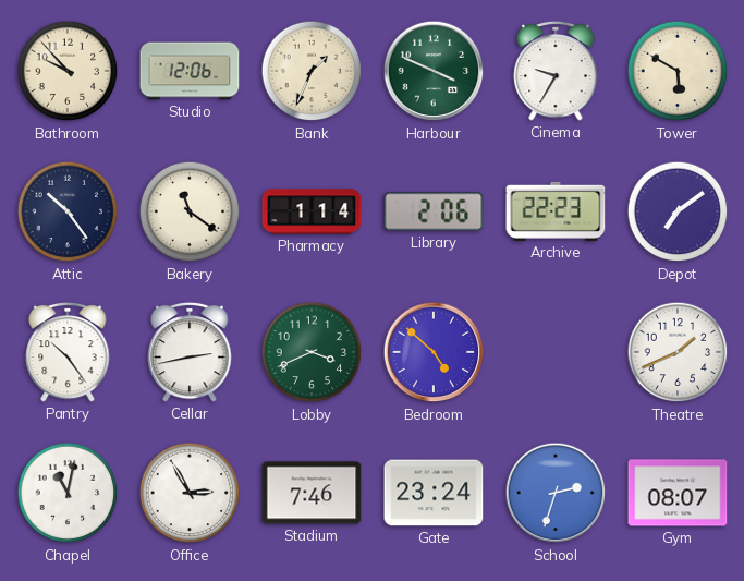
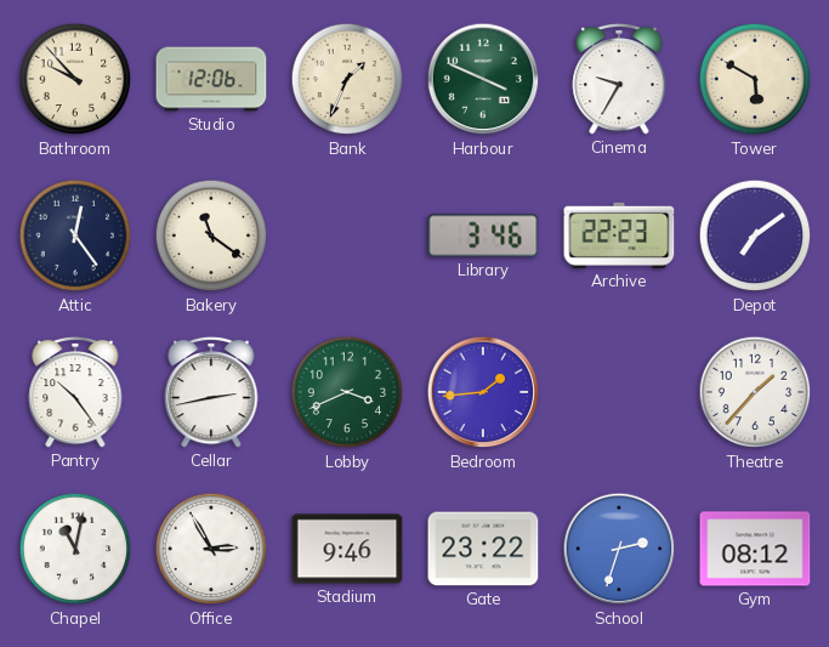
Attic: 10:24 -> 12:24
Pharmacy: 1:14 -> none
Library: 2:06 -> 3:46
Bedroom: 4:52 -> 1:44
Theatre: 1:41 -> 1:37
Stadium: 7:46 -> 9:46
Gate: 23:24 -> 23:22
Gym: 08:07 -> 08:12
